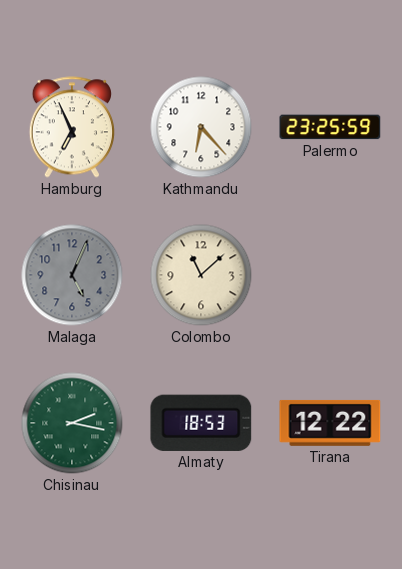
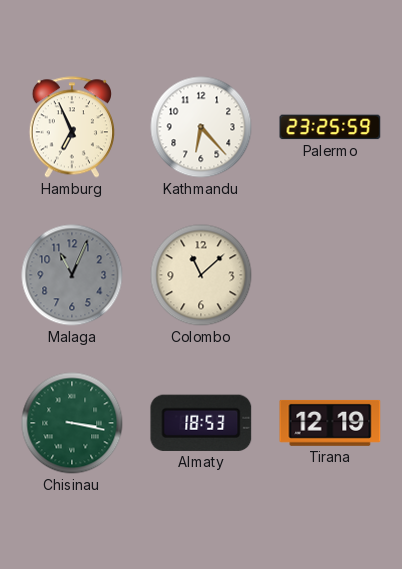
Malaga: 5:04 -> 11:04
Chisinau: 2:17 -> 3:17
Tirana: 12:22 -> 12:19
